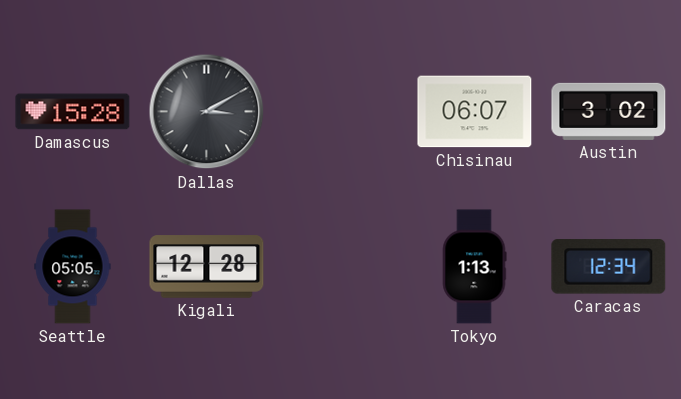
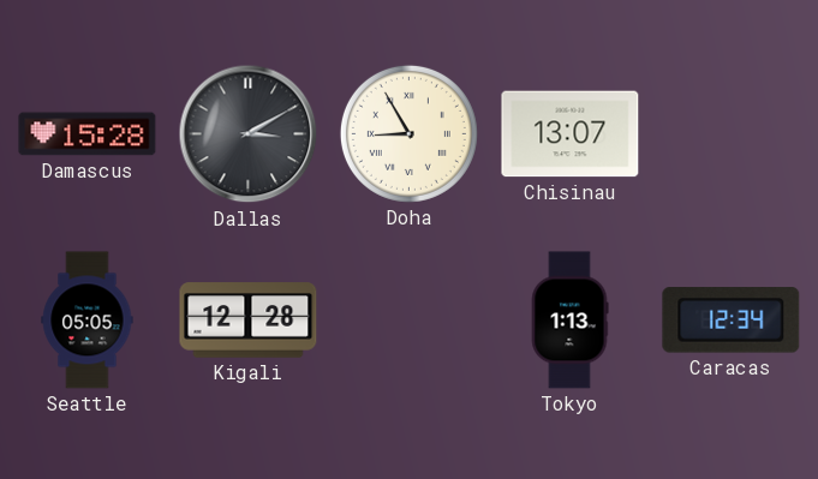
Doha: none -> 8:55
Chisinau: 06:07 -> 13:07
Austin: 3:02 -> none
